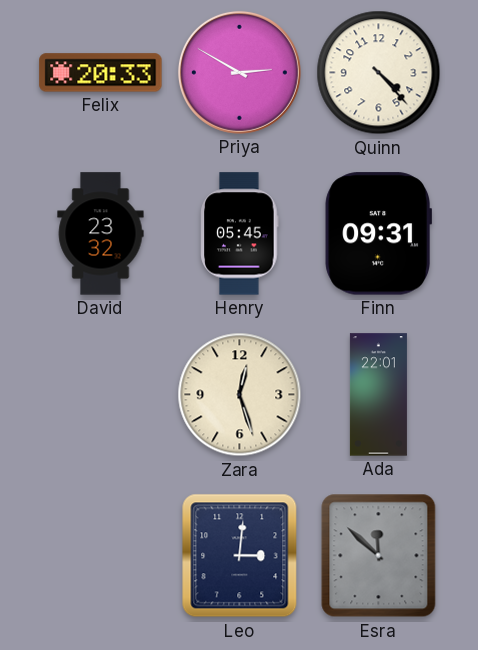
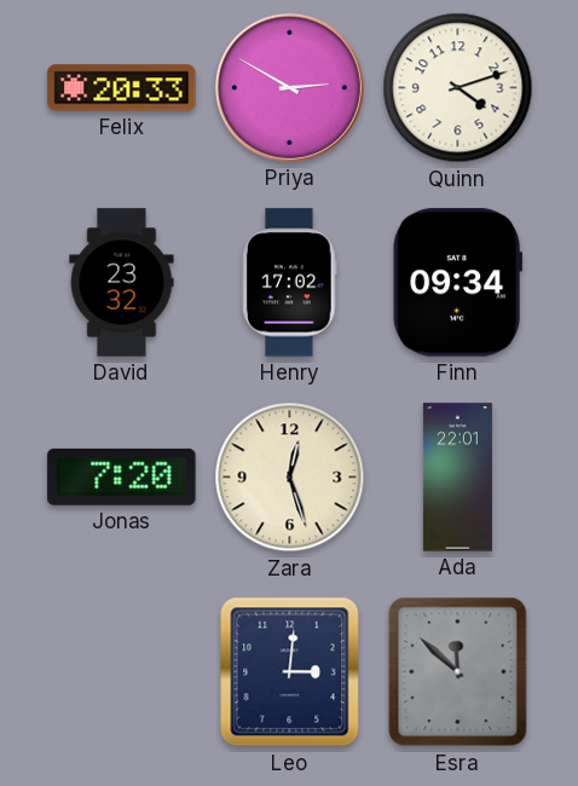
Quinn: 4:23 -> 4:12
Henry: 05:45 -> 17:02
Finn: 09:31 -> 09:34
Jonas: none -> 7:20
